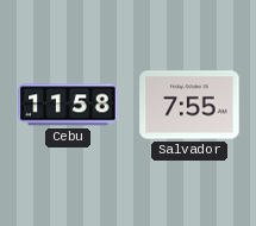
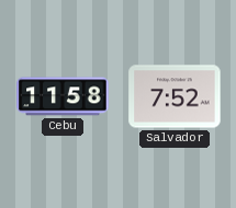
Salvador: 7:55 -> 7:52
